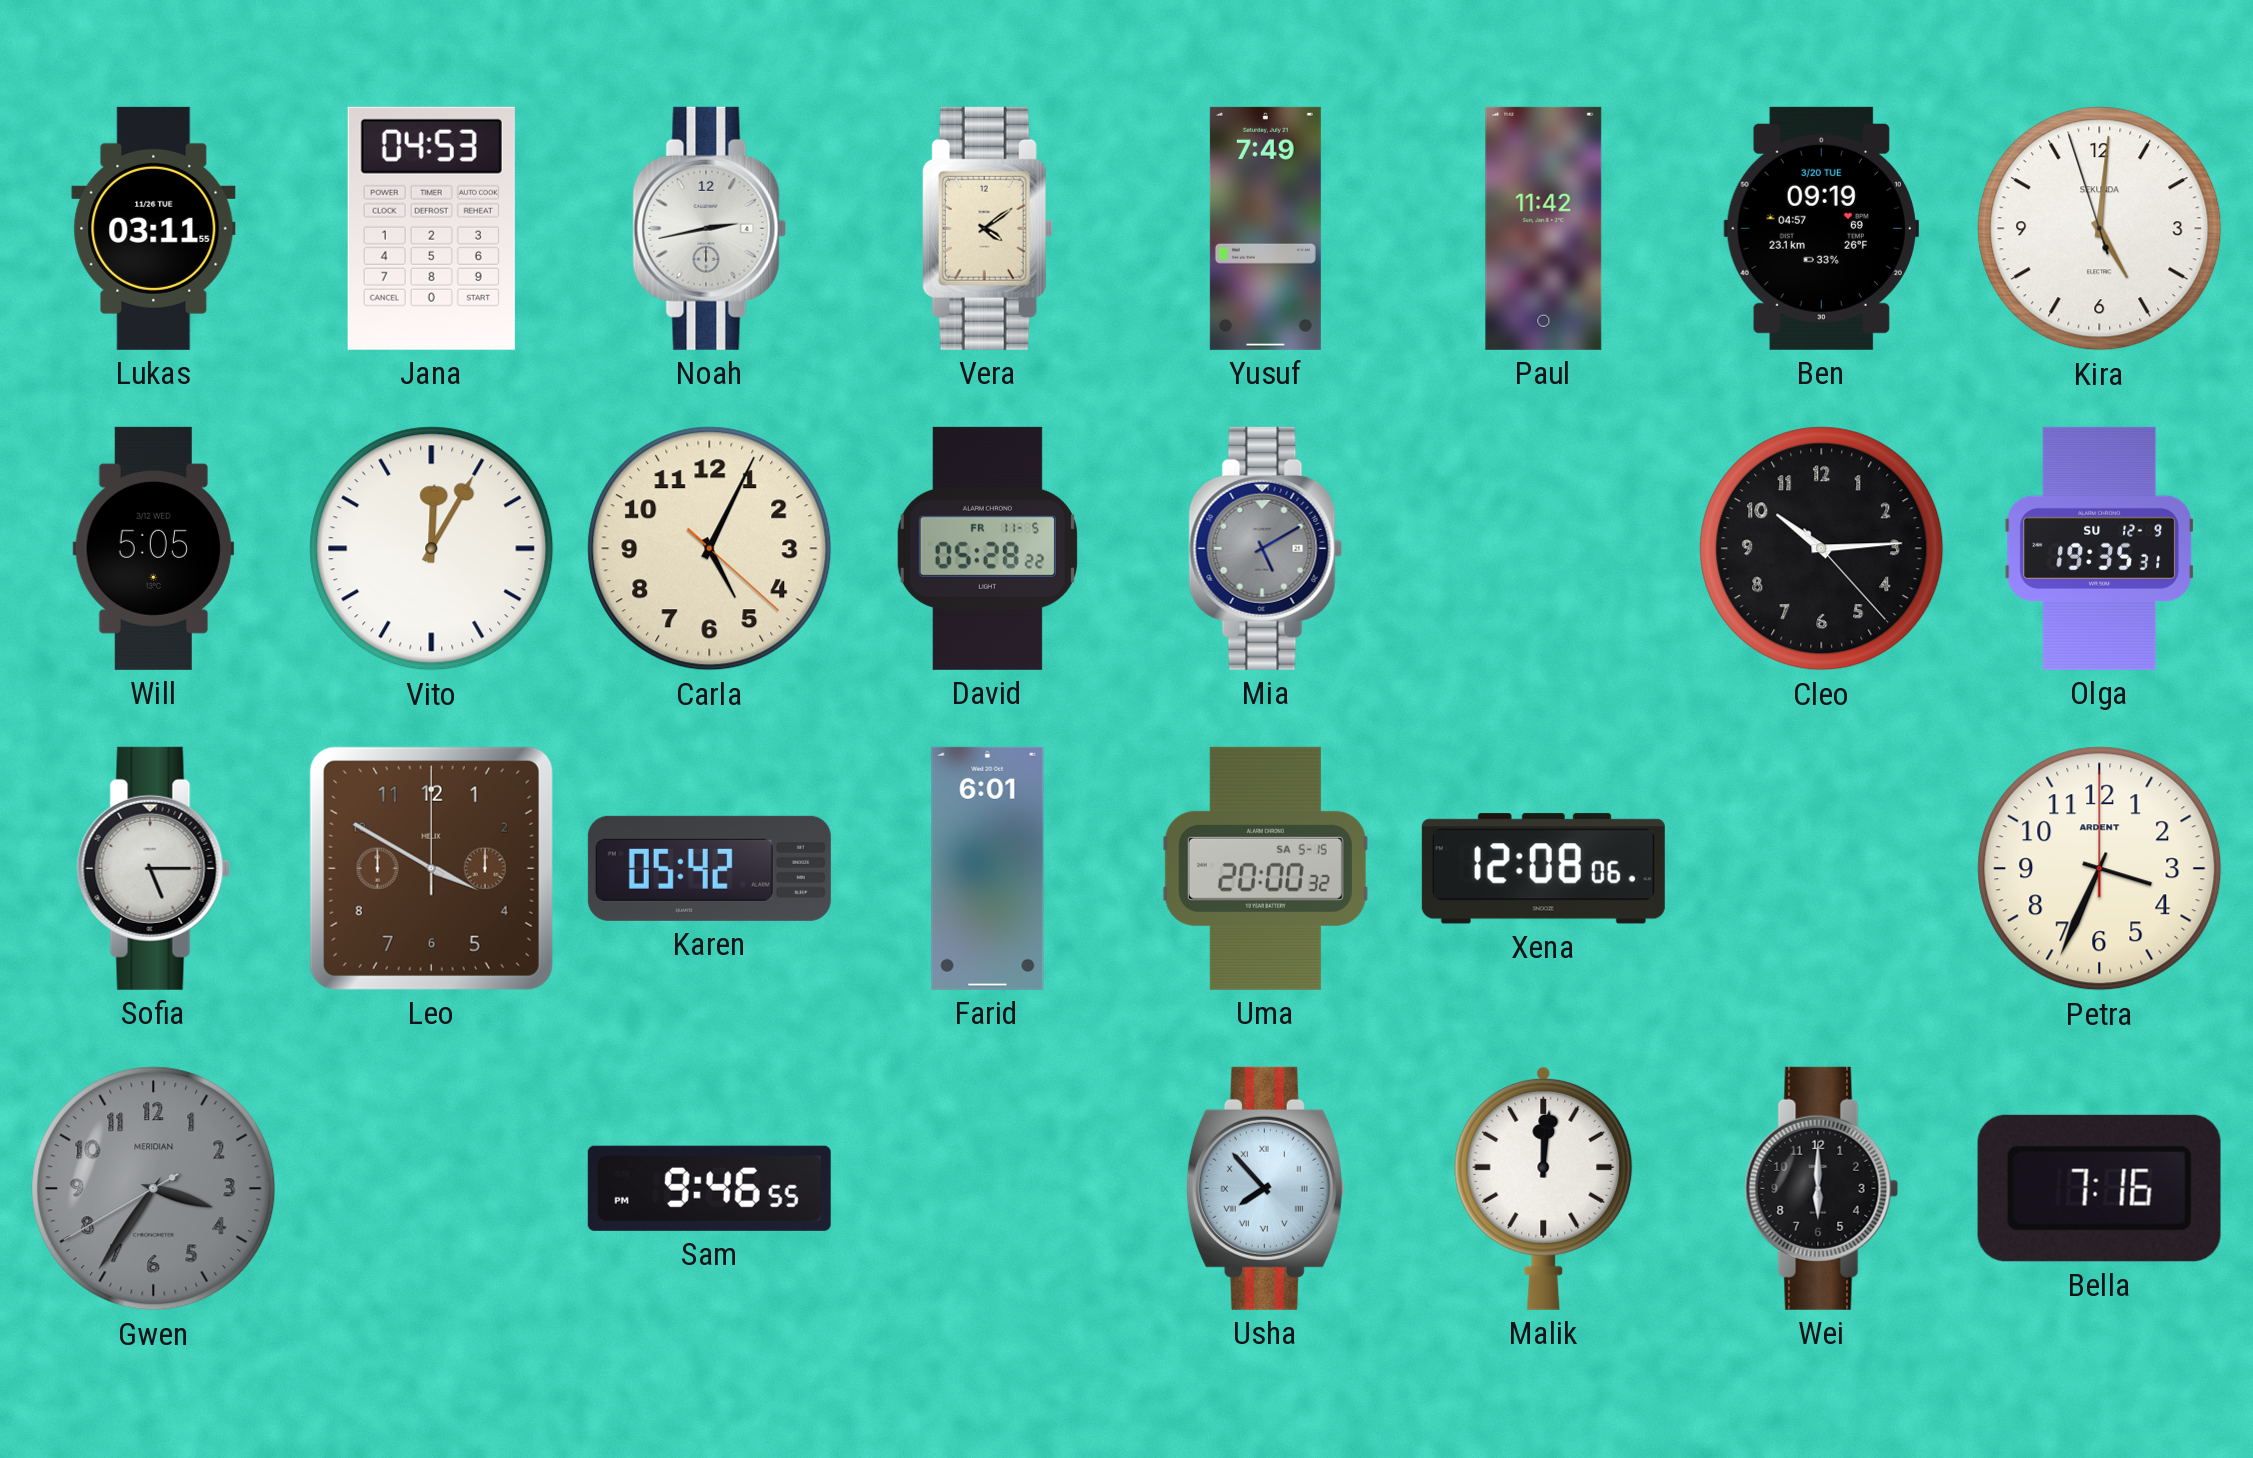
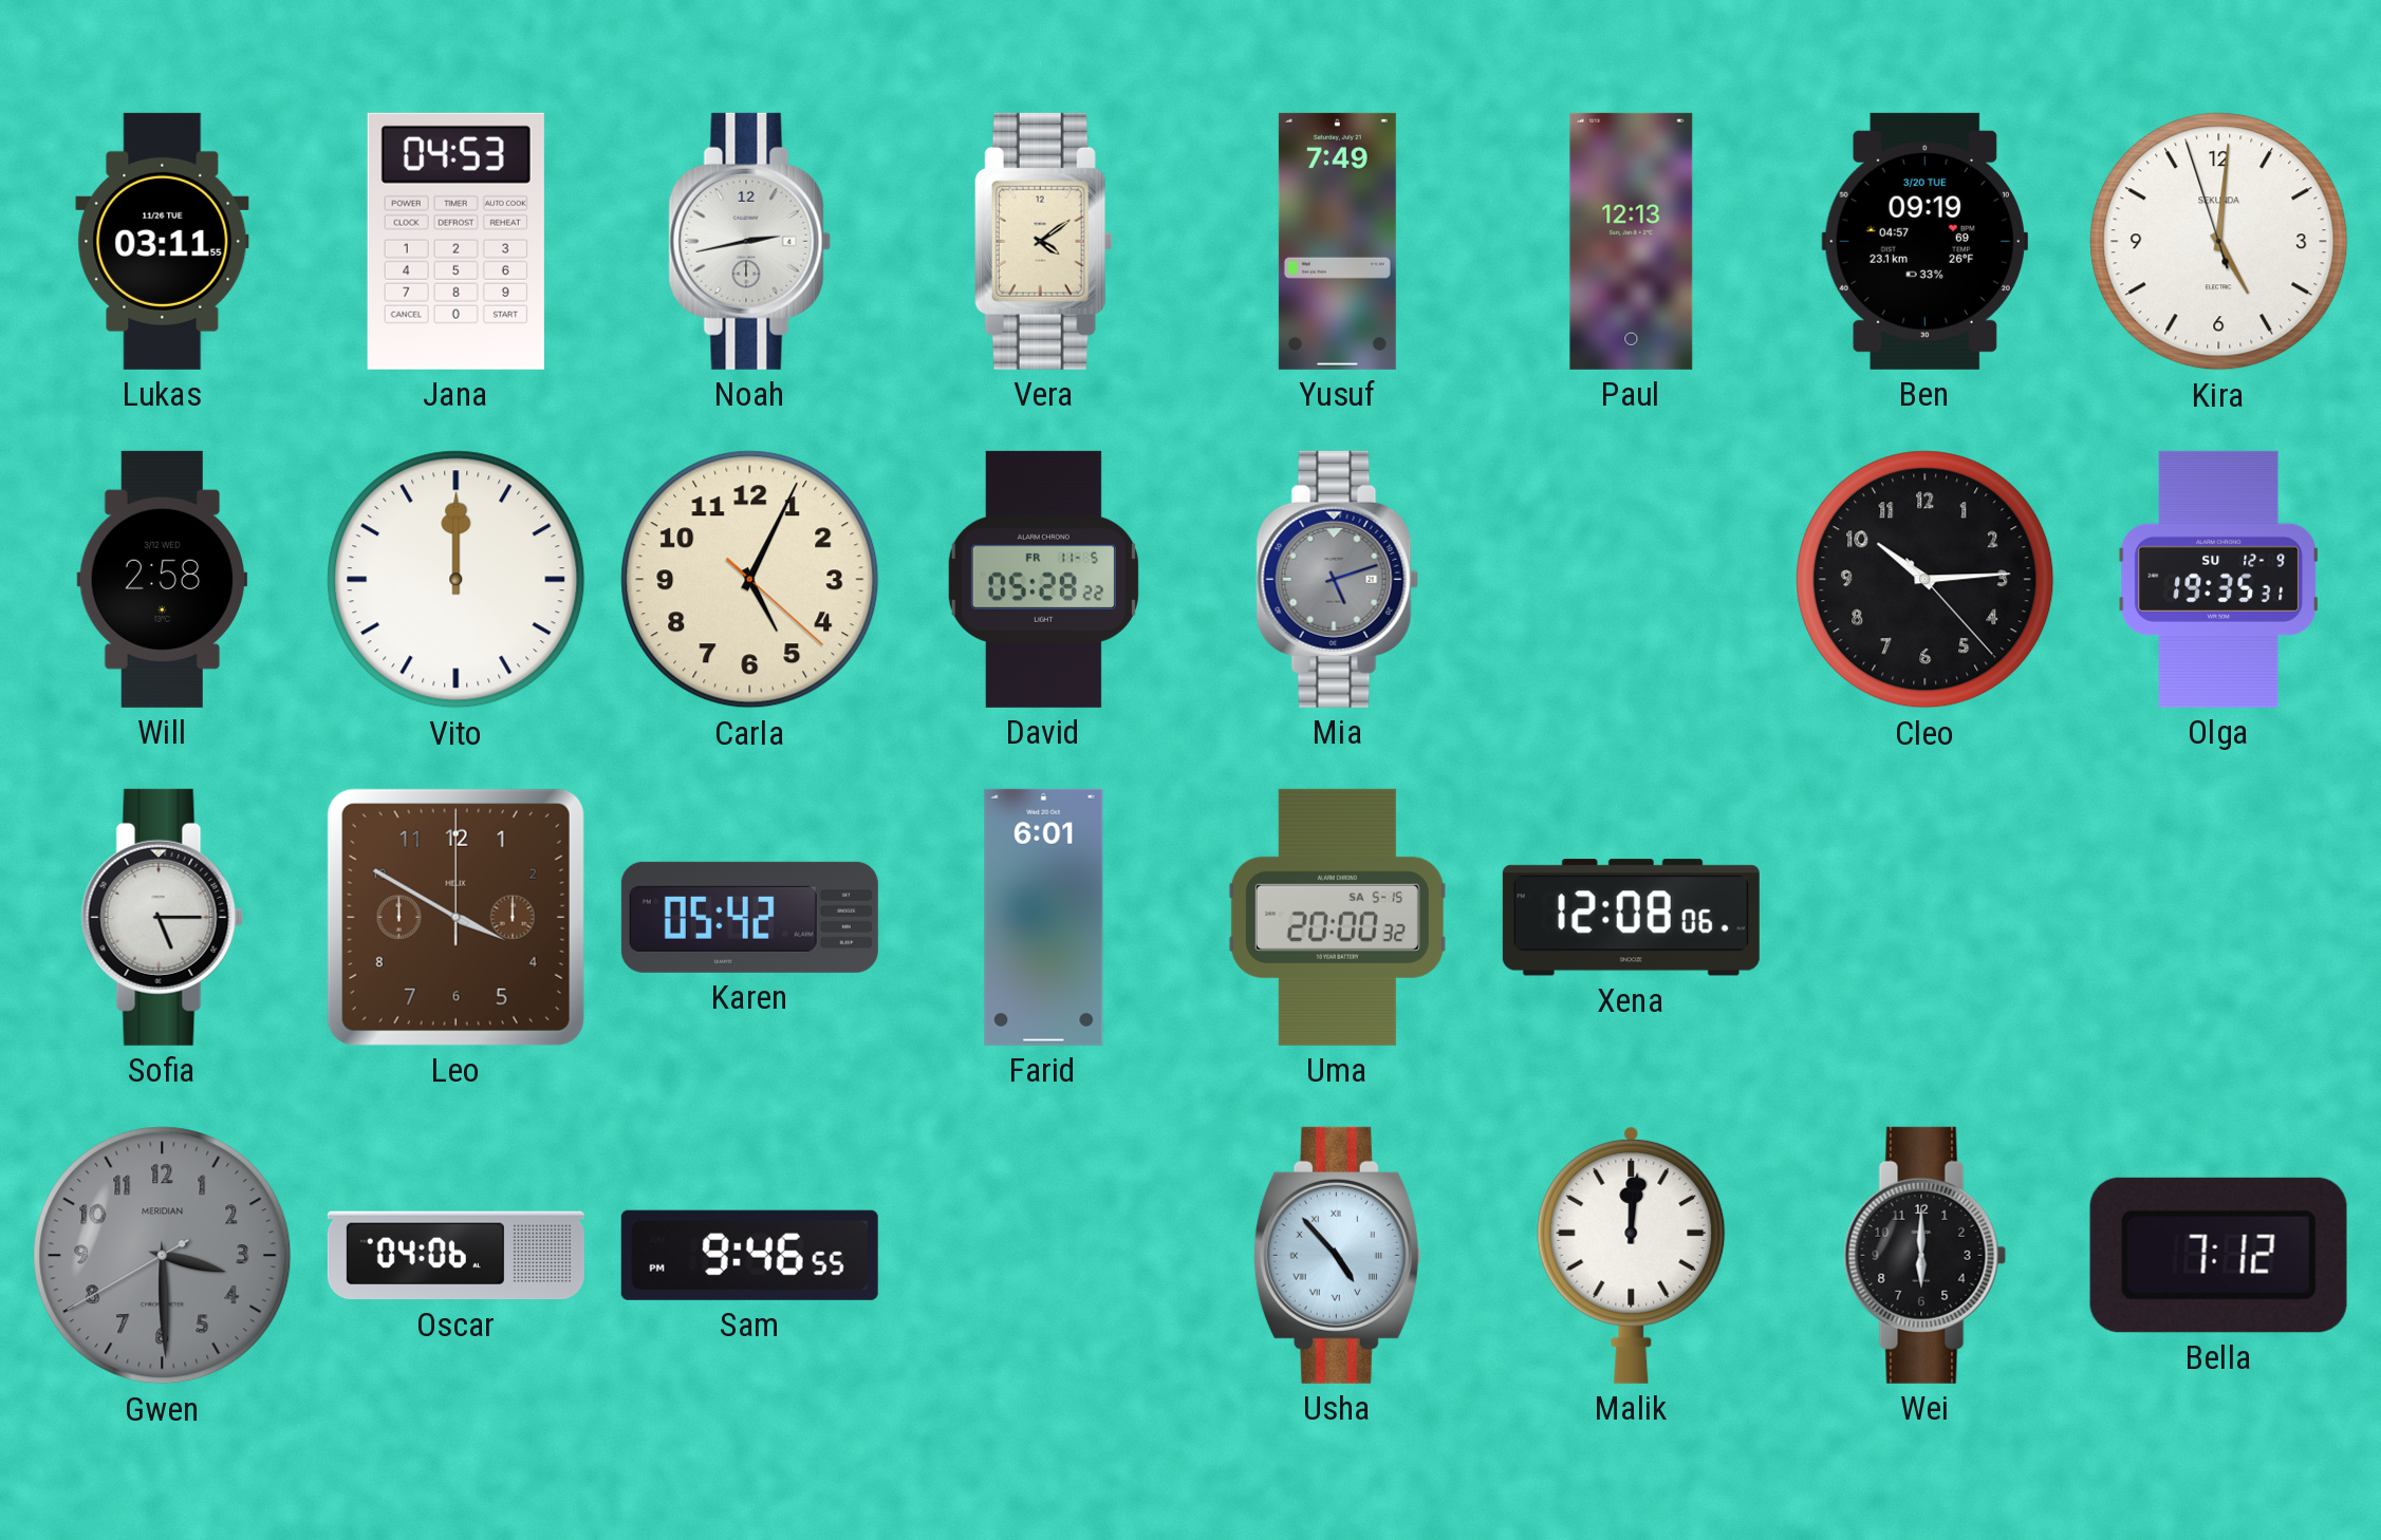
Paul: 11:42 -> 12:13
Will: 5:05 -> 2:58
Vito: 12:05 -> 12:00
Mia: 5:10 -> 5:12
Petra: 3:34 -> none
Gwen: 3:35 -> 3:29
Oscar: none -> 04:06
Usha: 7:53 -> 4:53
Bella: 7:16 -> 7:12
